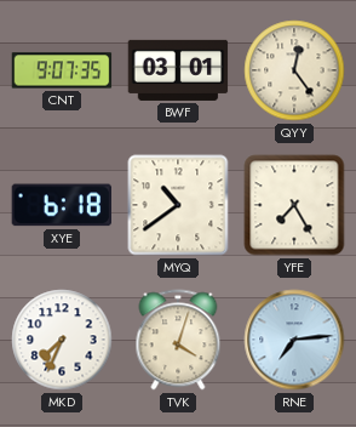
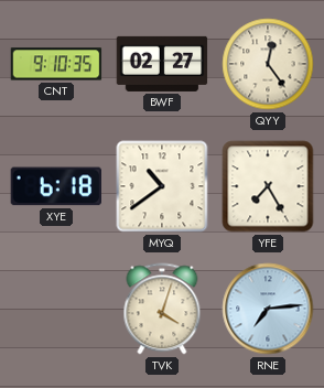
CNT: 9:07 -> 9:10
BWF: 03:01 -> 02:27
MKD: 7:34 -> none
